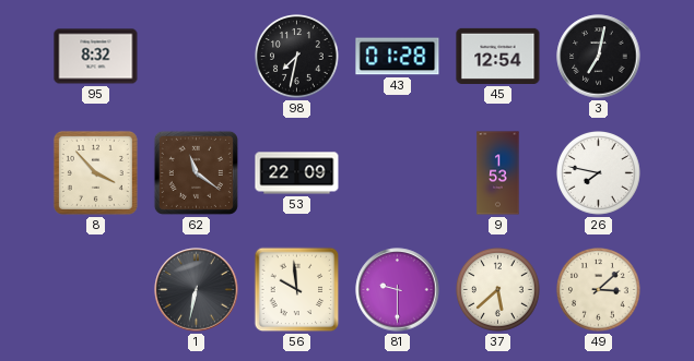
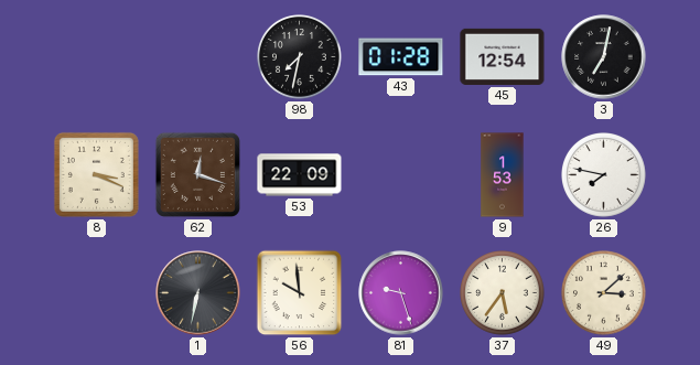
95: 8:32 -> none
8: 3:53 -> 3:19
62: 11:21 -> 12:18
81: 9:30 -> 9:27
37: 5:38 -> 5:36
